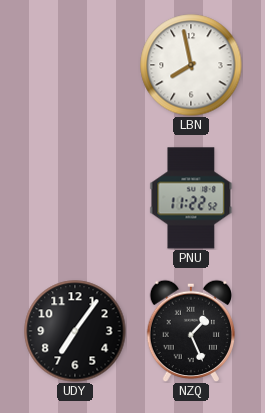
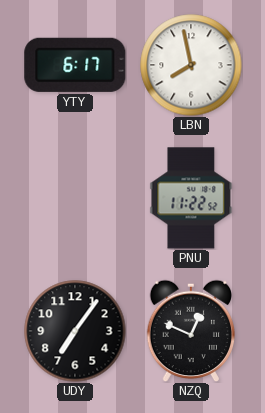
YTY: none -> 6:17
NZQ: 1:26 -> 12:49
